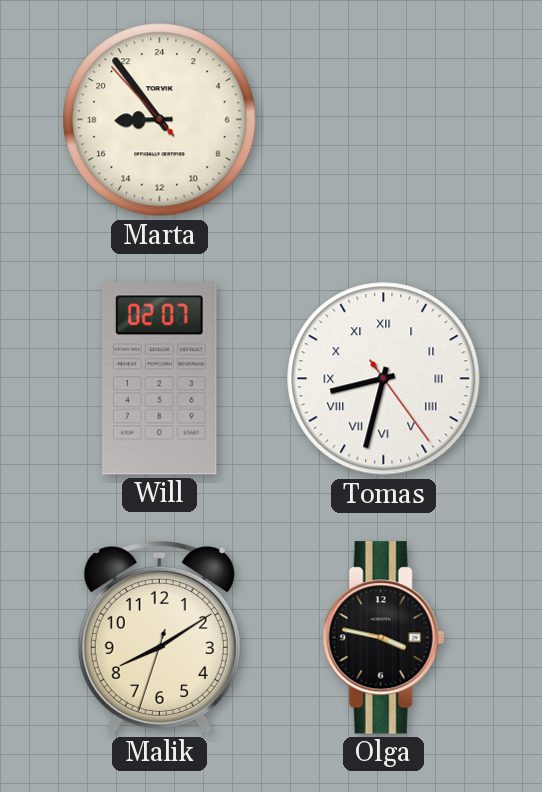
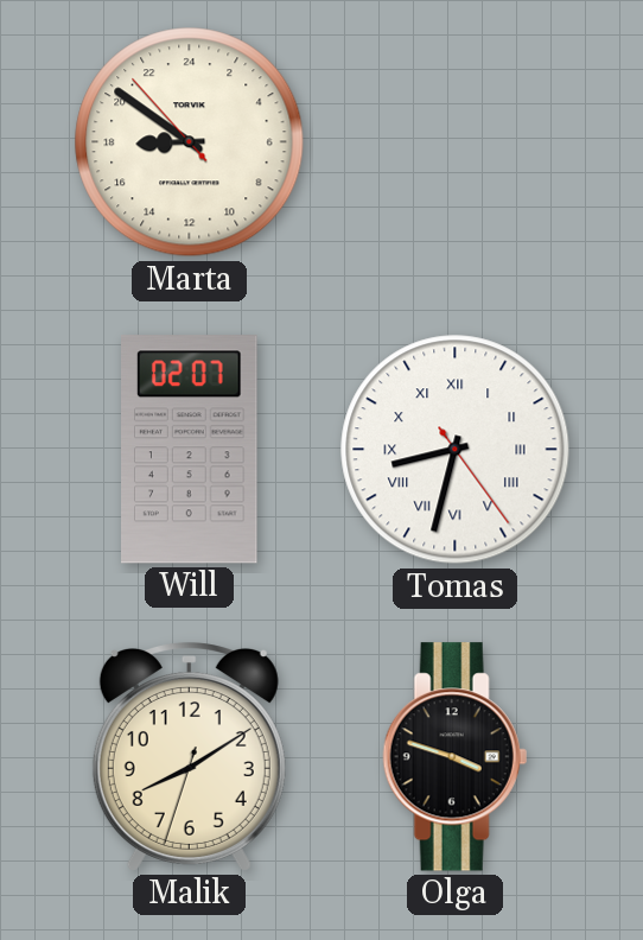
Marta: 17:53 -> 17:50
Olga: 3:47 -> 3:48
